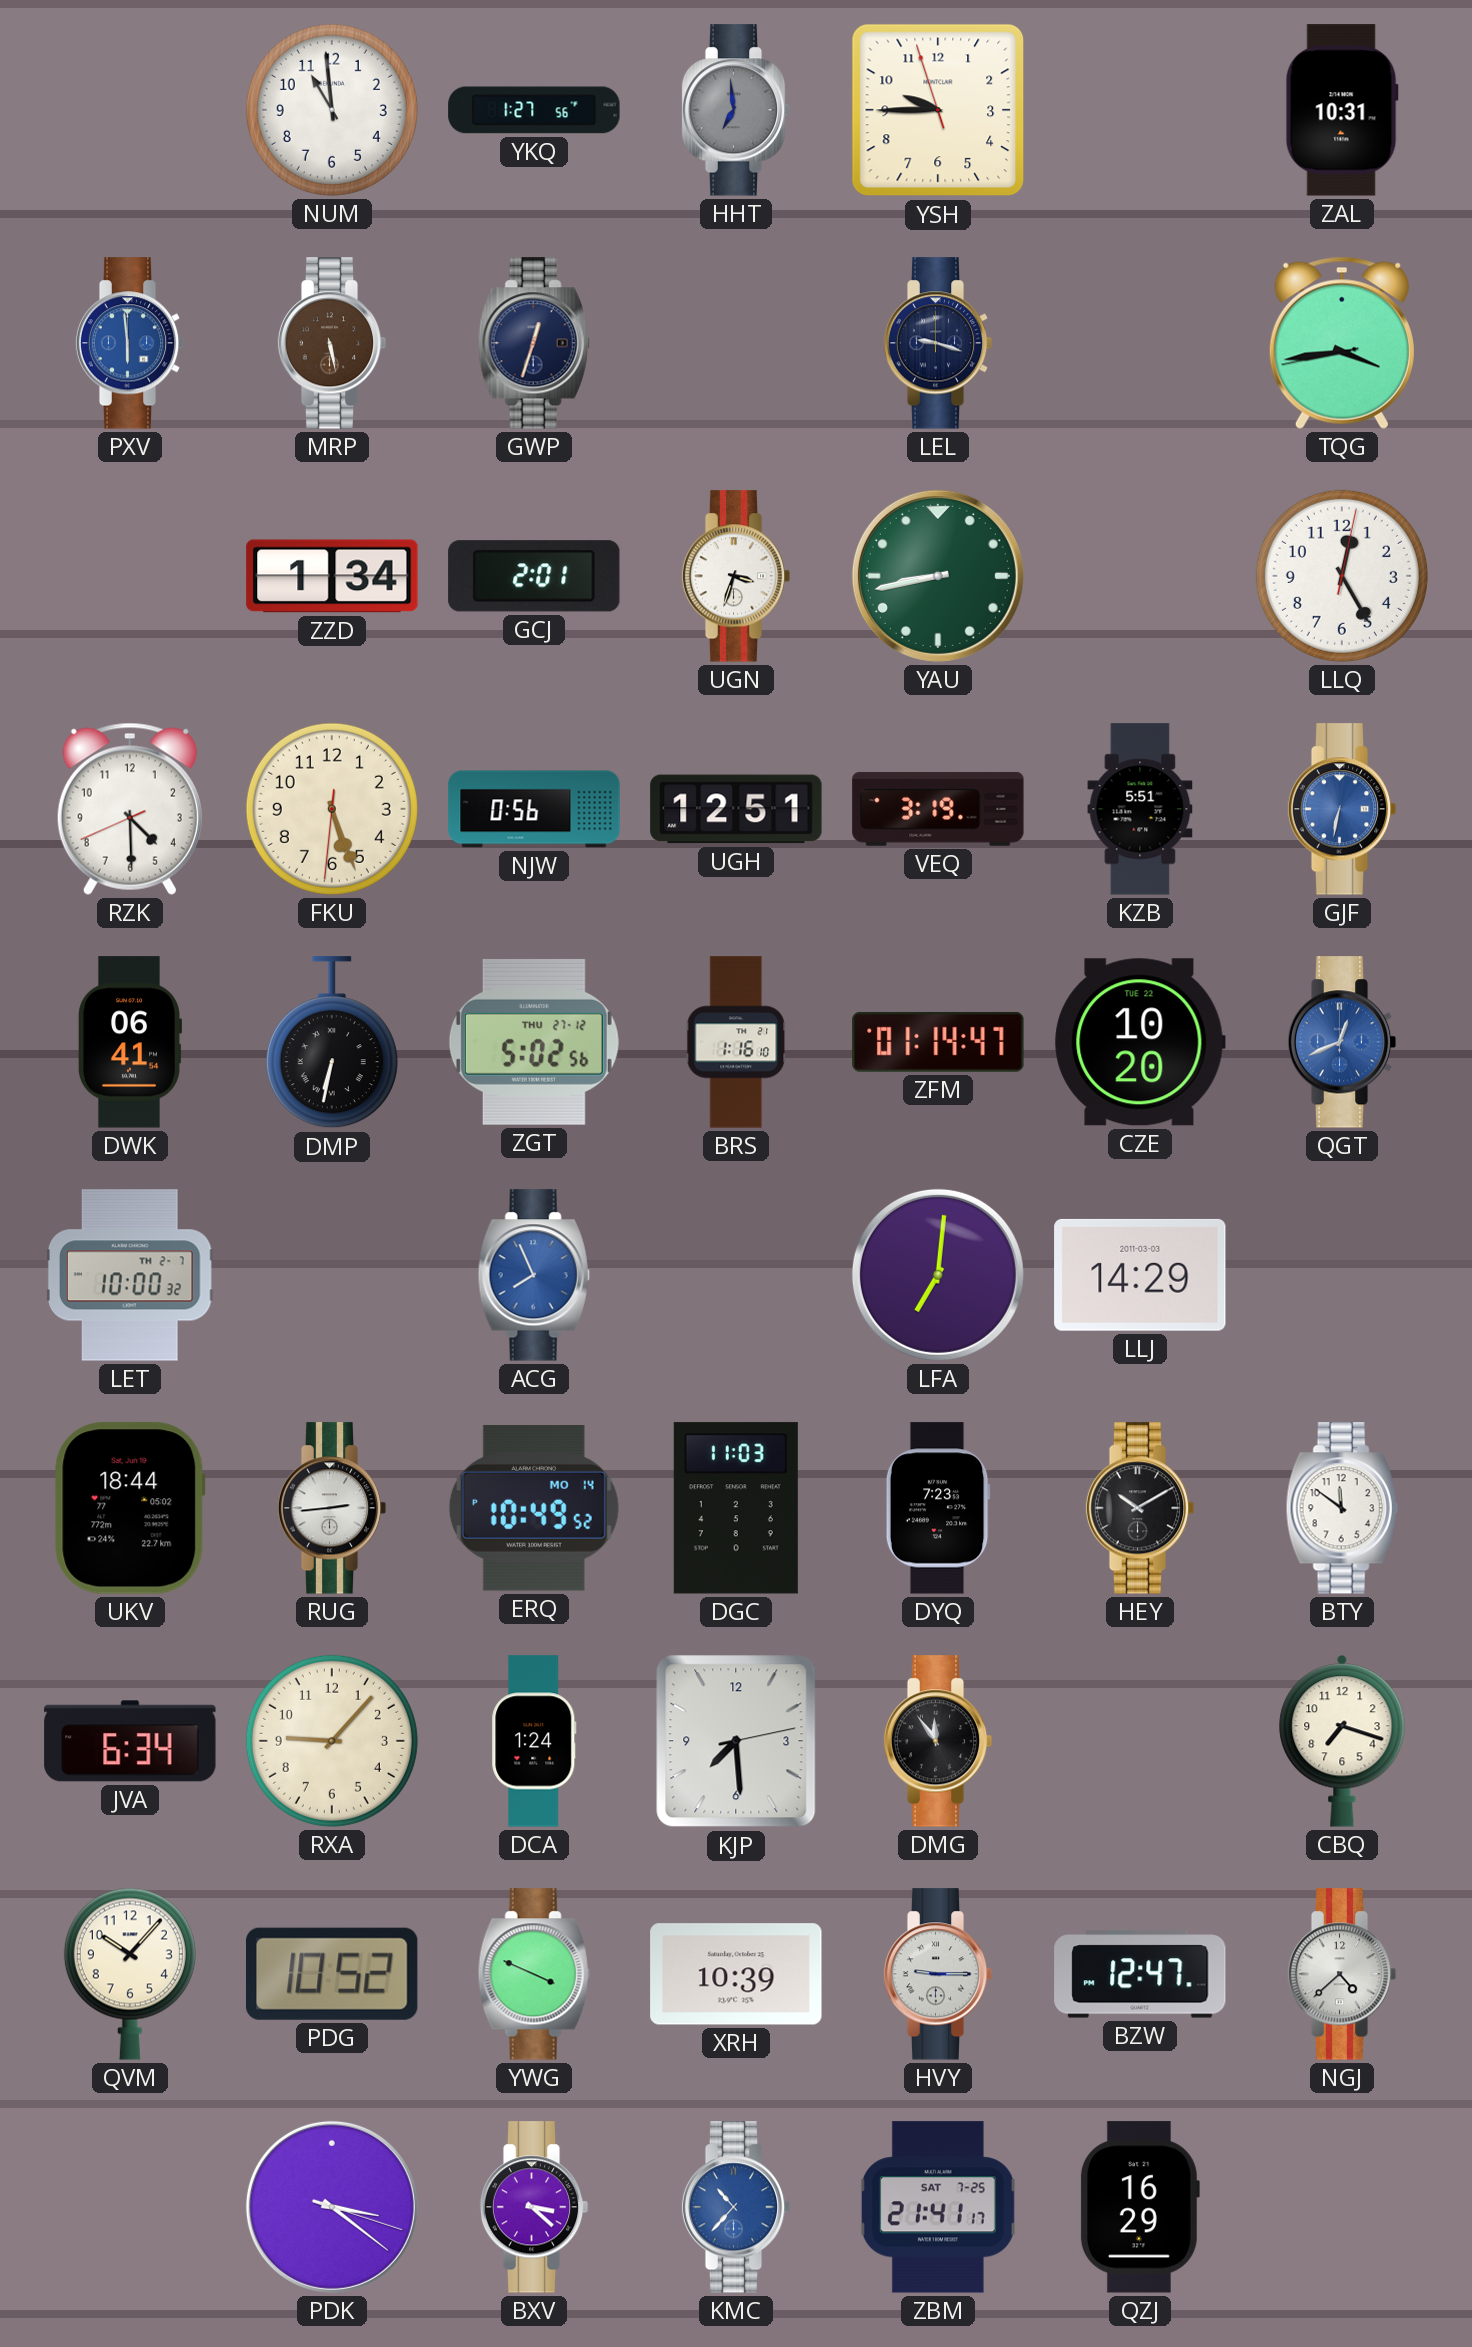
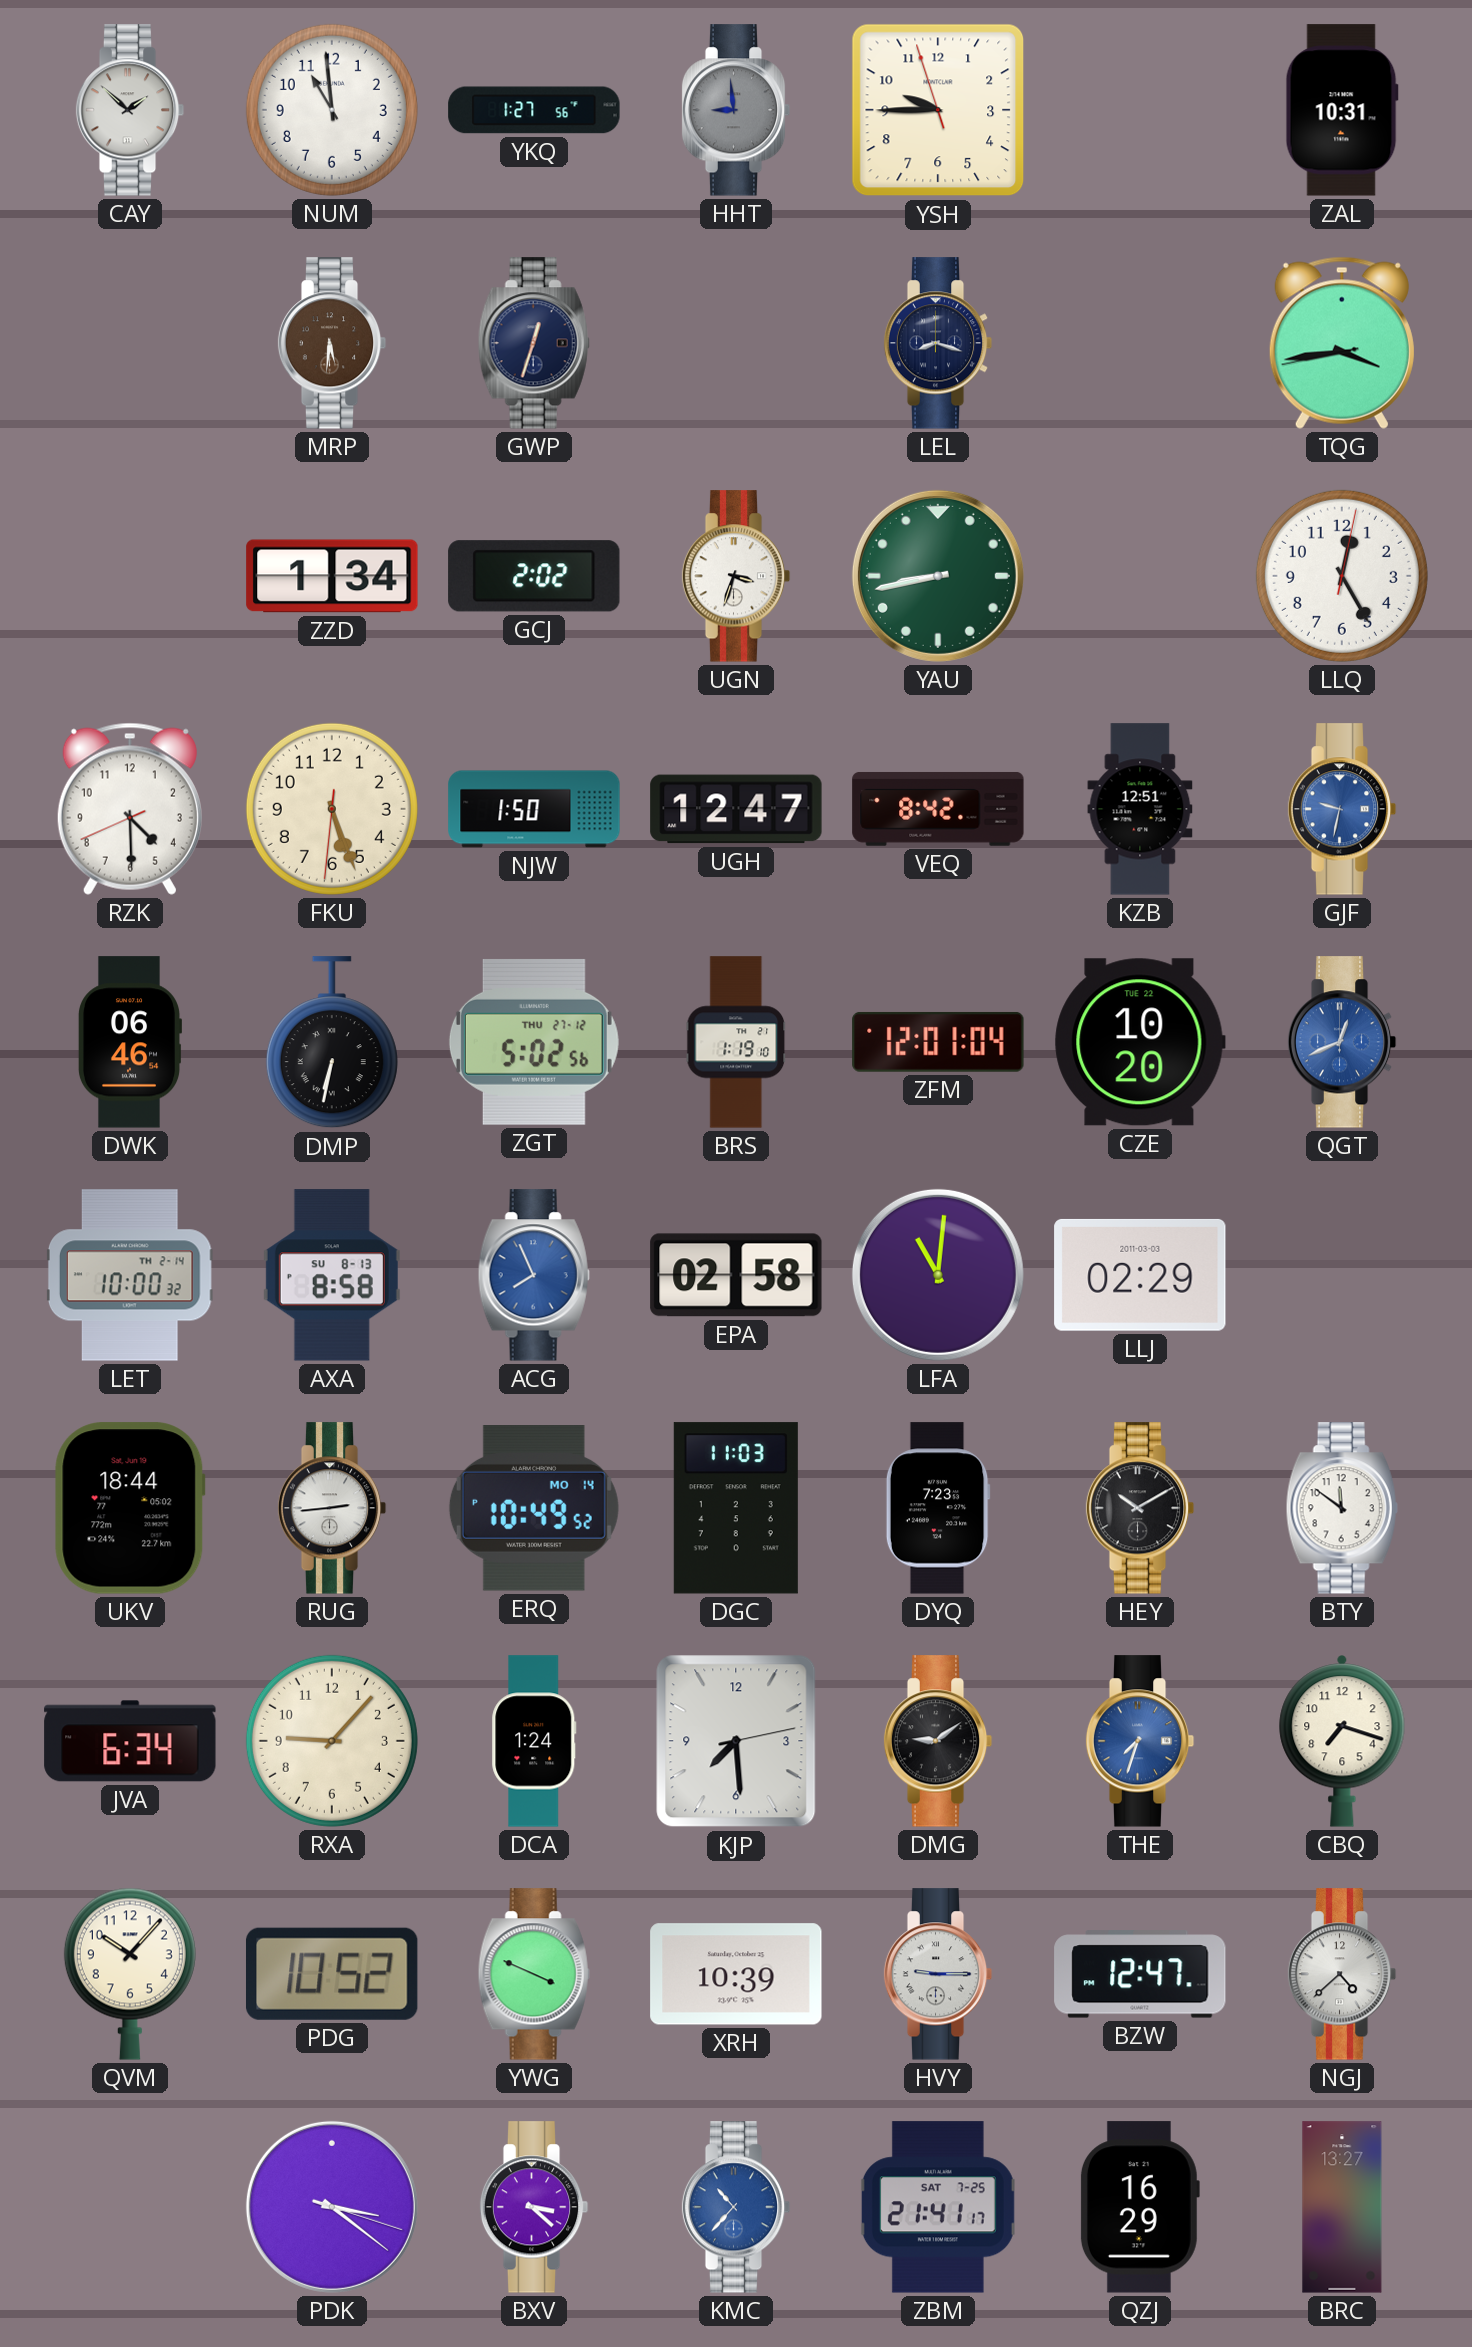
CAY: none -> 1:52
HHT: 6:59 -> 8:59
PXV: 5:59 -> none
MRP: 5:28 -> 5:31
LEL: 9:18 -> 8:18
GCJ: 2:01 -> 2:02
NJW: 0:56 -> 1:50
UGH: 12:51 -> 12:47
VEQ: 3:19 -> 8:42
KZB: 5:51 -> 12:51
GJF: 6:32 -> 9:32
DWK: 06:41 -> 06:46
BRS: 1:16 -> 1:19
ZFM: 01:14 -> 12:01
LET date: TH 2-7 -> TH 2-14
AXA: none -> 8:58
EPA: none -> 02:58
LFA: 7:01 -> 11:01
LLJ: 14:29 -> 02:29
DMG: 11:54 -> 9:09
THE: none -> 7:33
BRC: none -> 13:27
